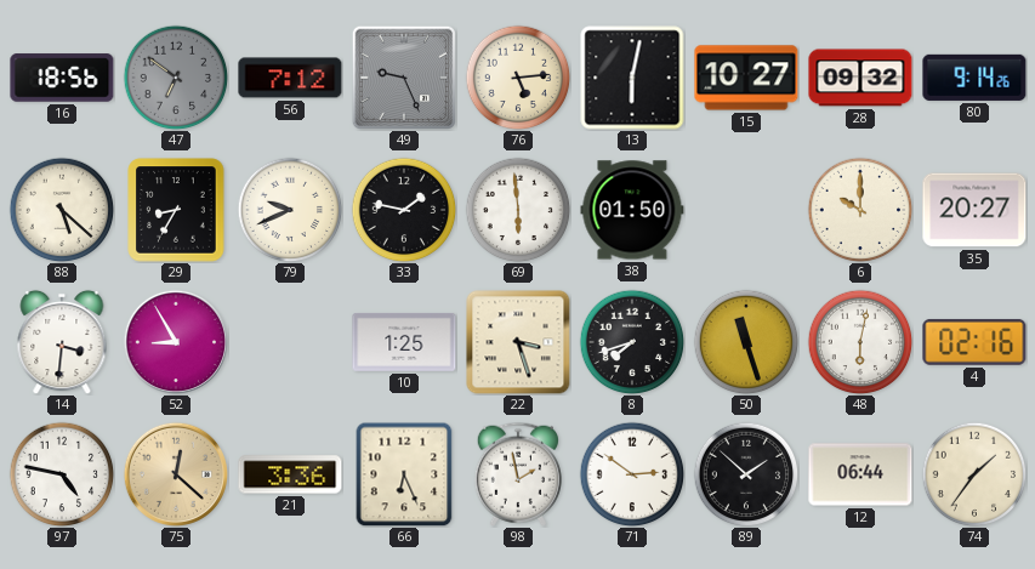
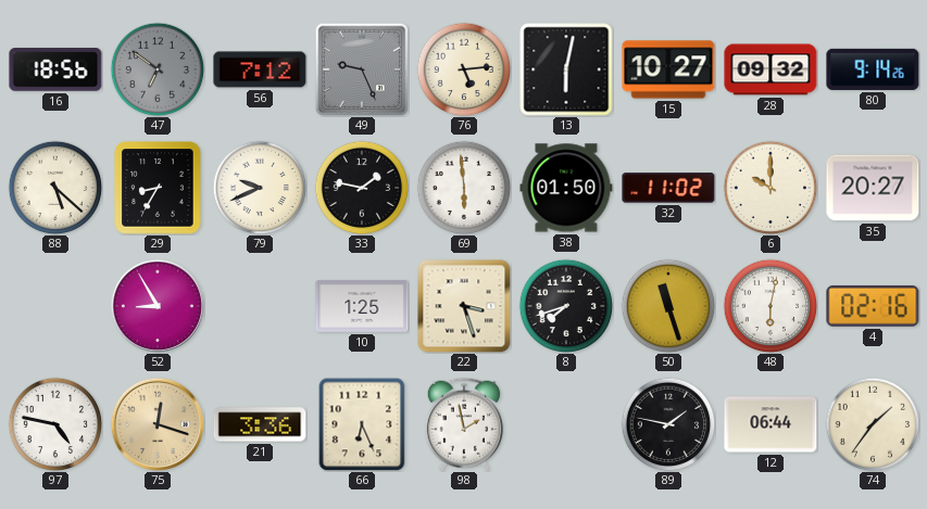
32: none -> 11:02
14: 3:31 -> none
75: 12:22 -> 12:18
71: 2:51 -> none
89: 1:52 -> 1:47
